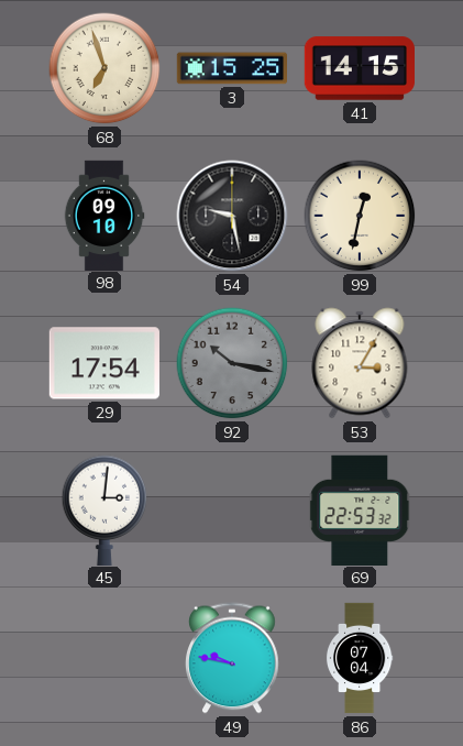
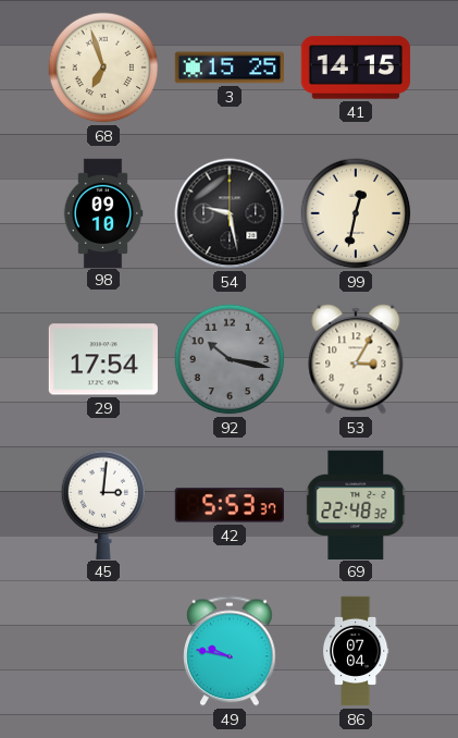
42: none -> 5:53
69: 22:53 -> 22:48
